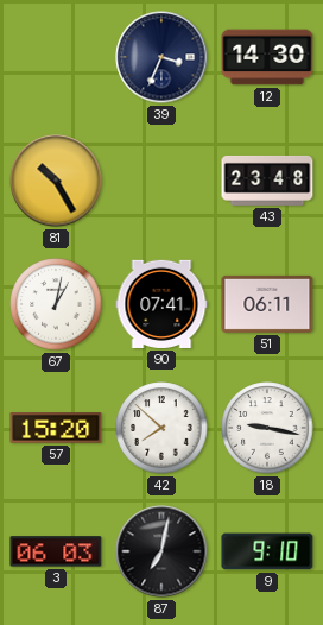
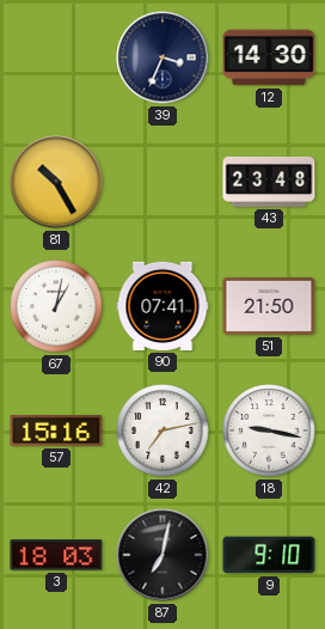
51: 06:11 -> 21:50
57: 15:20 -> 15:16
42: 7:52 -> 7:13
3: 06:03 -> 18:03
